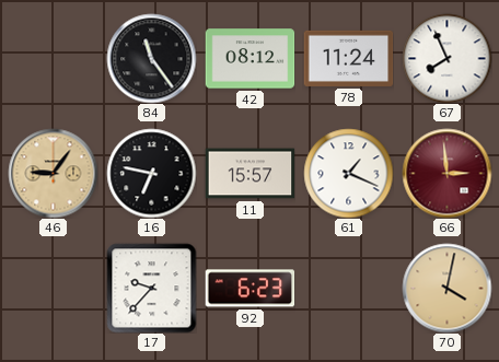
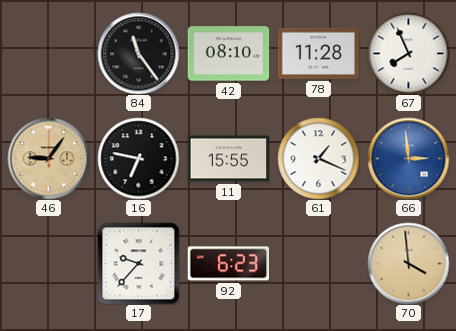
42: 08:12 -> 08:10
78: 11:24 -> 11:28
11: 15:57 -> 15:55
66 dial: burgundy -> blue
70: 4:02 -> 3:59
